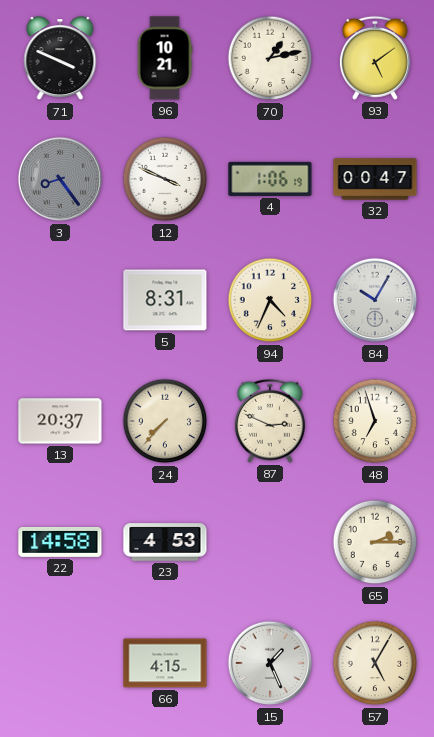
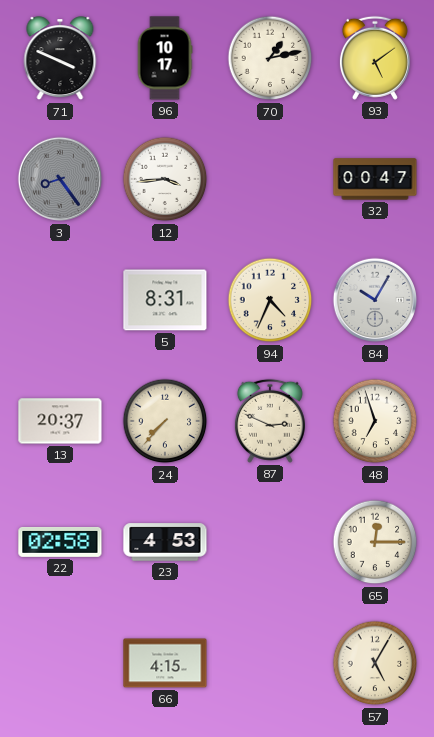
96: 10:21 -> 10:17
12: 3:49 -> 3:44
4: 1:06 -> none
22: 14:58 -> 02:58
65: 2:15 -> 12:15
15: 1:26 -> none
